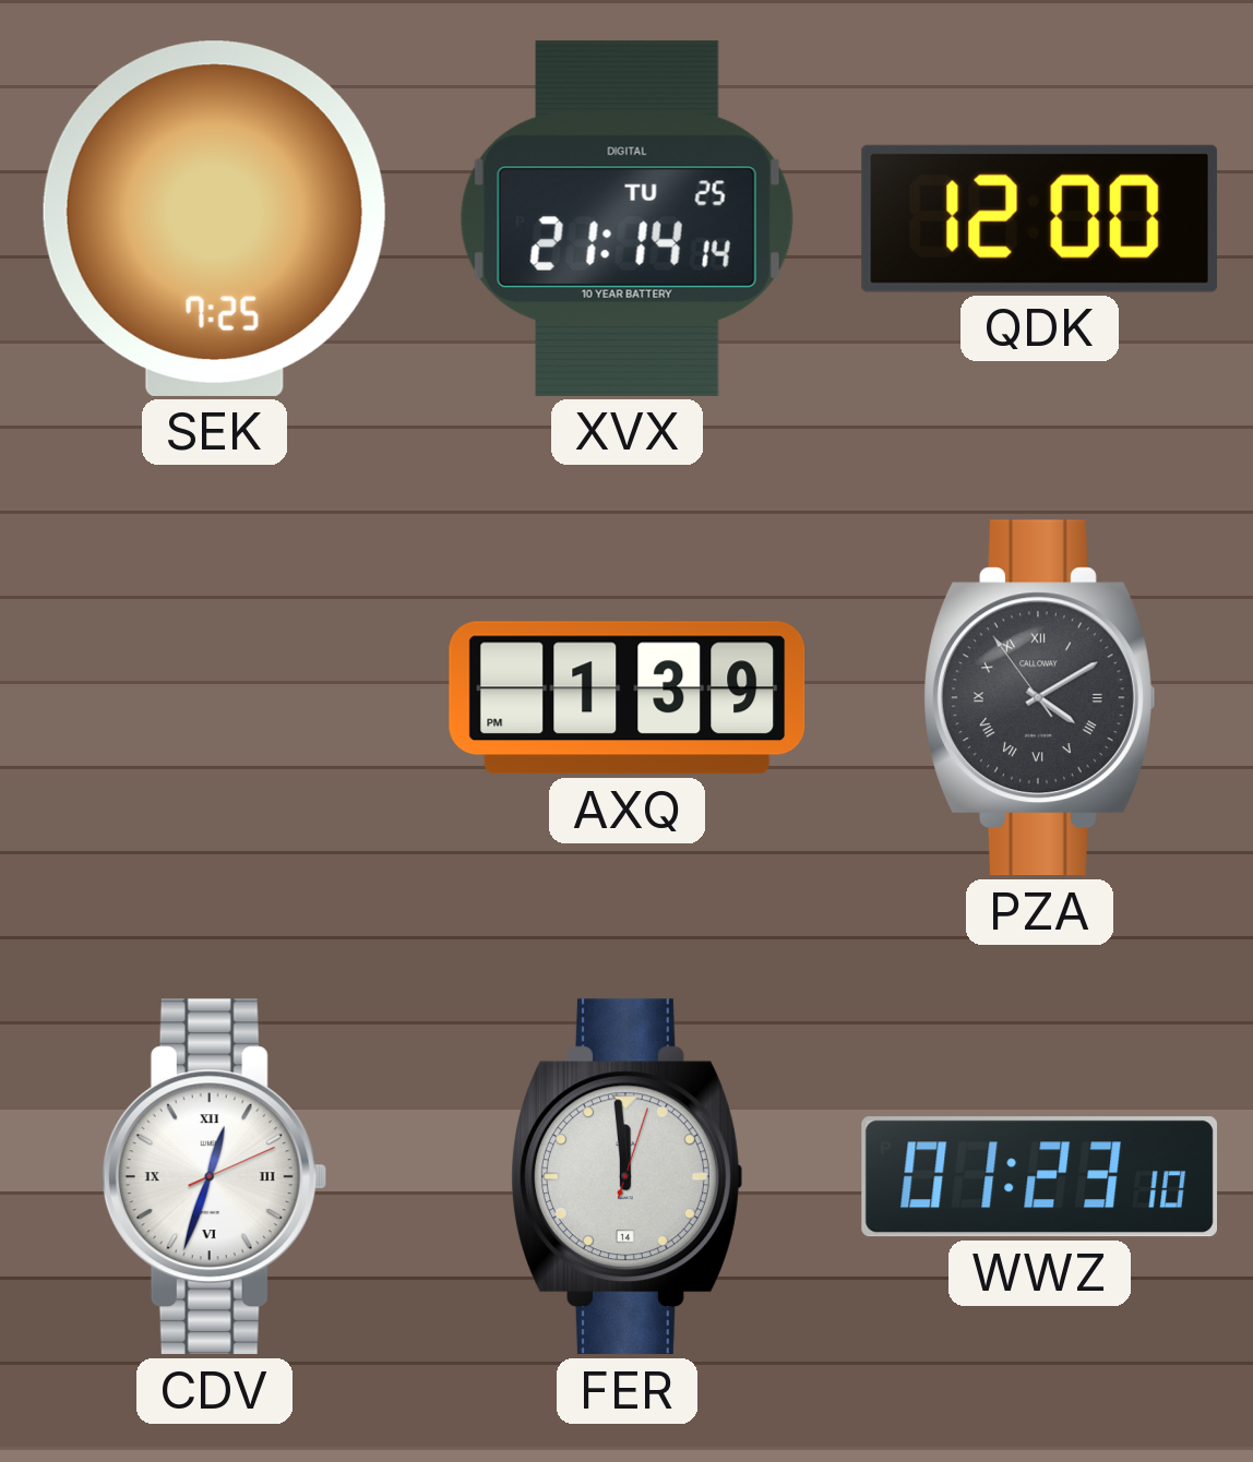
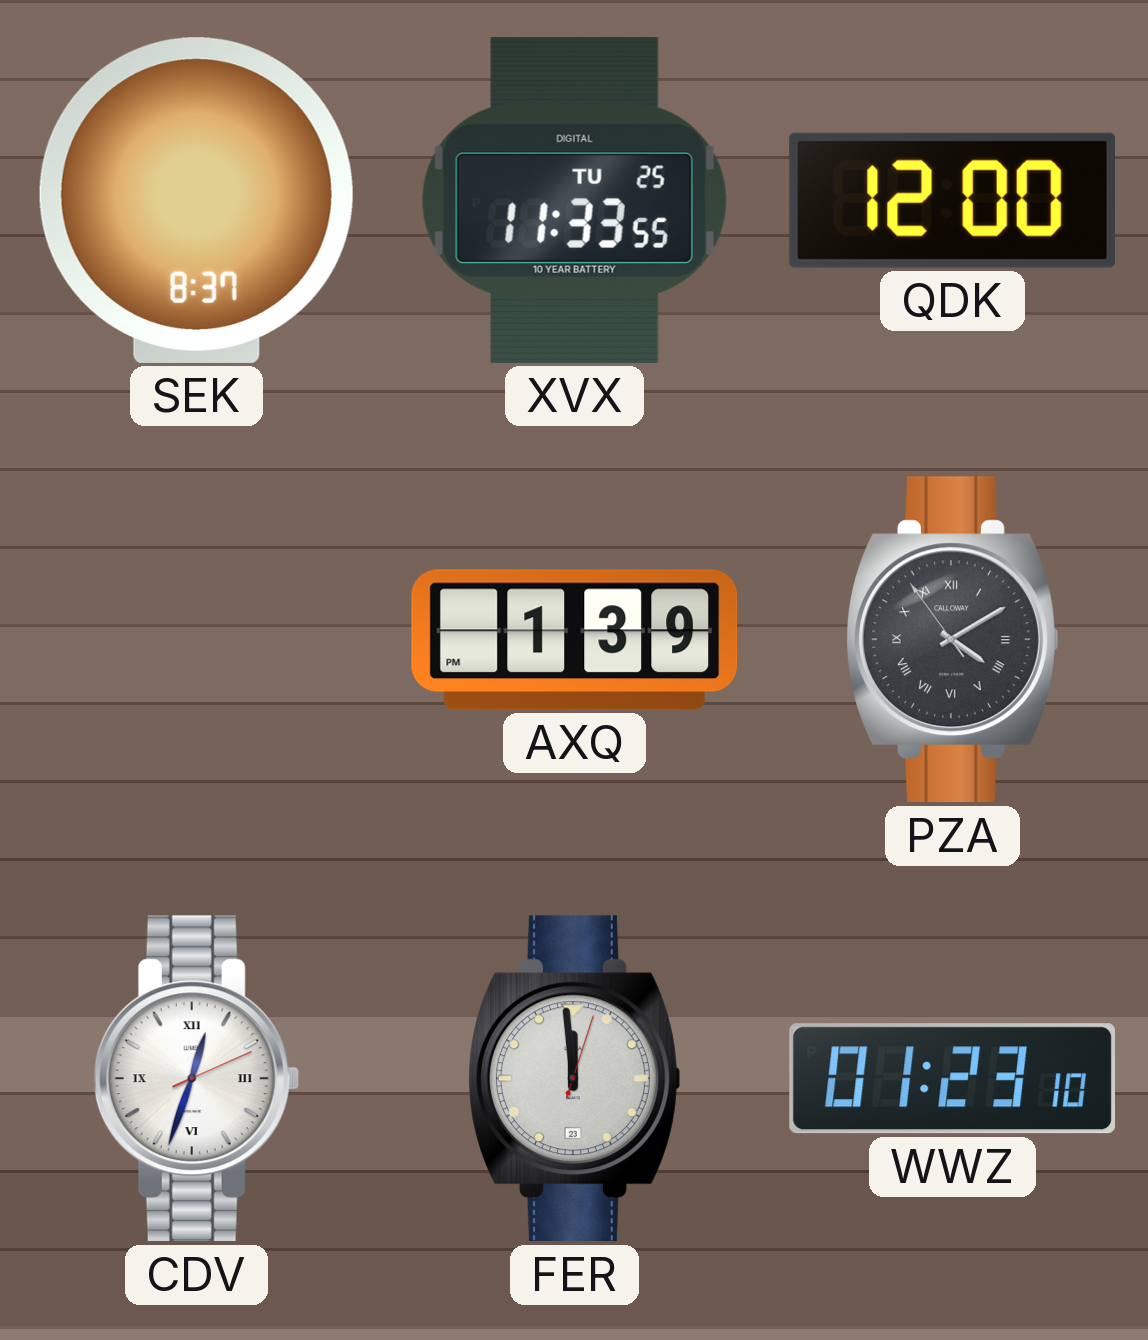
SEK: 7:25 -> 8:37
XVX: 21:14 -> 11:33
FER date: 14 -> 23
